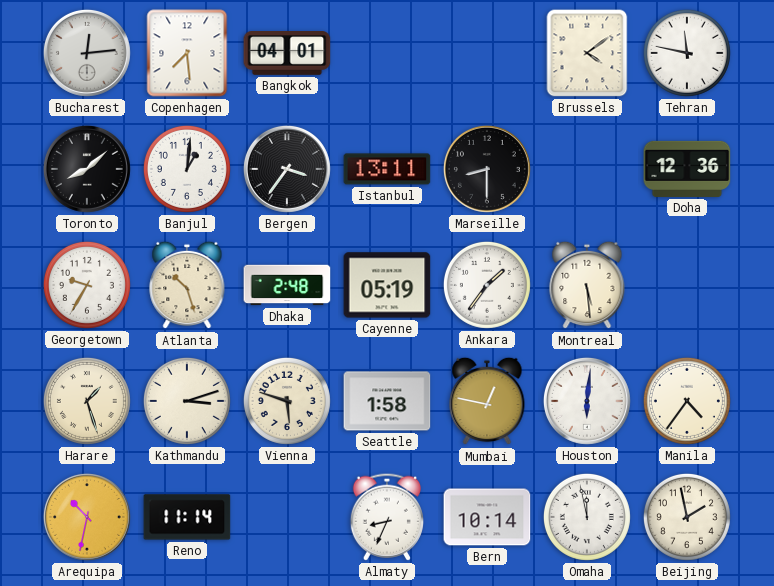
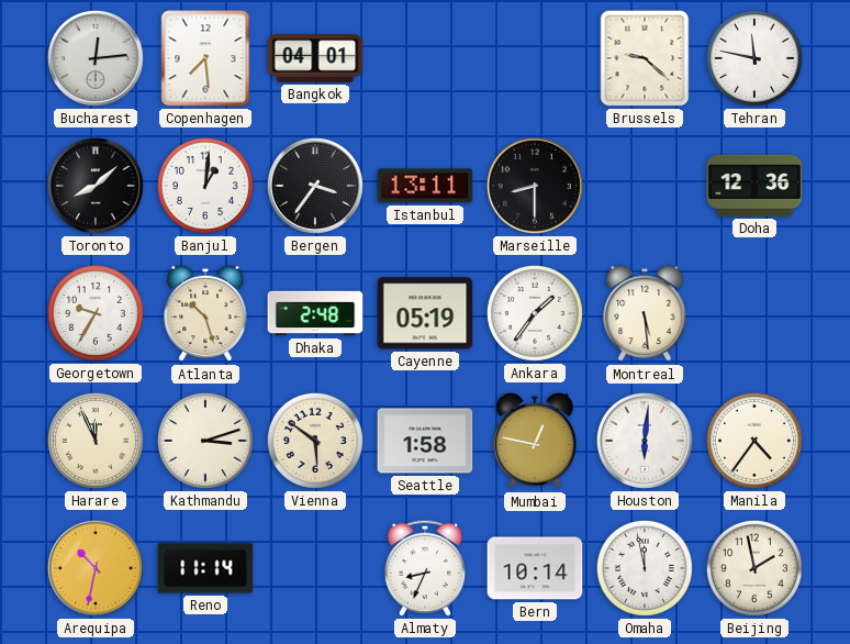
Brussels: 4:09 -> 9:22
Harare: 1:27 -> 11:56
Vienna: 5:48 -> 5:51
